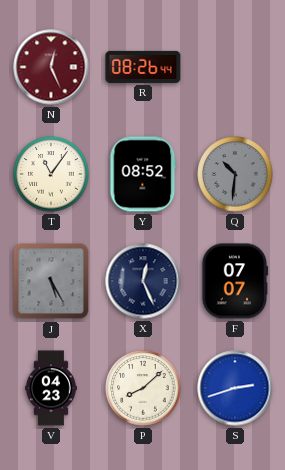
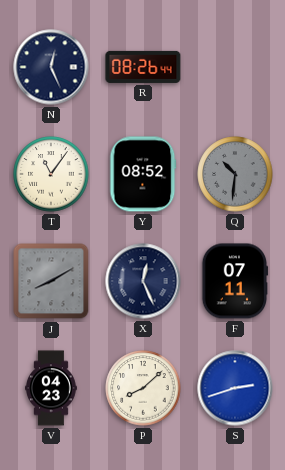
N dial: burgundy -> navy
J: 5:25 -> 8:10
F: 07:07 -> 07:11
